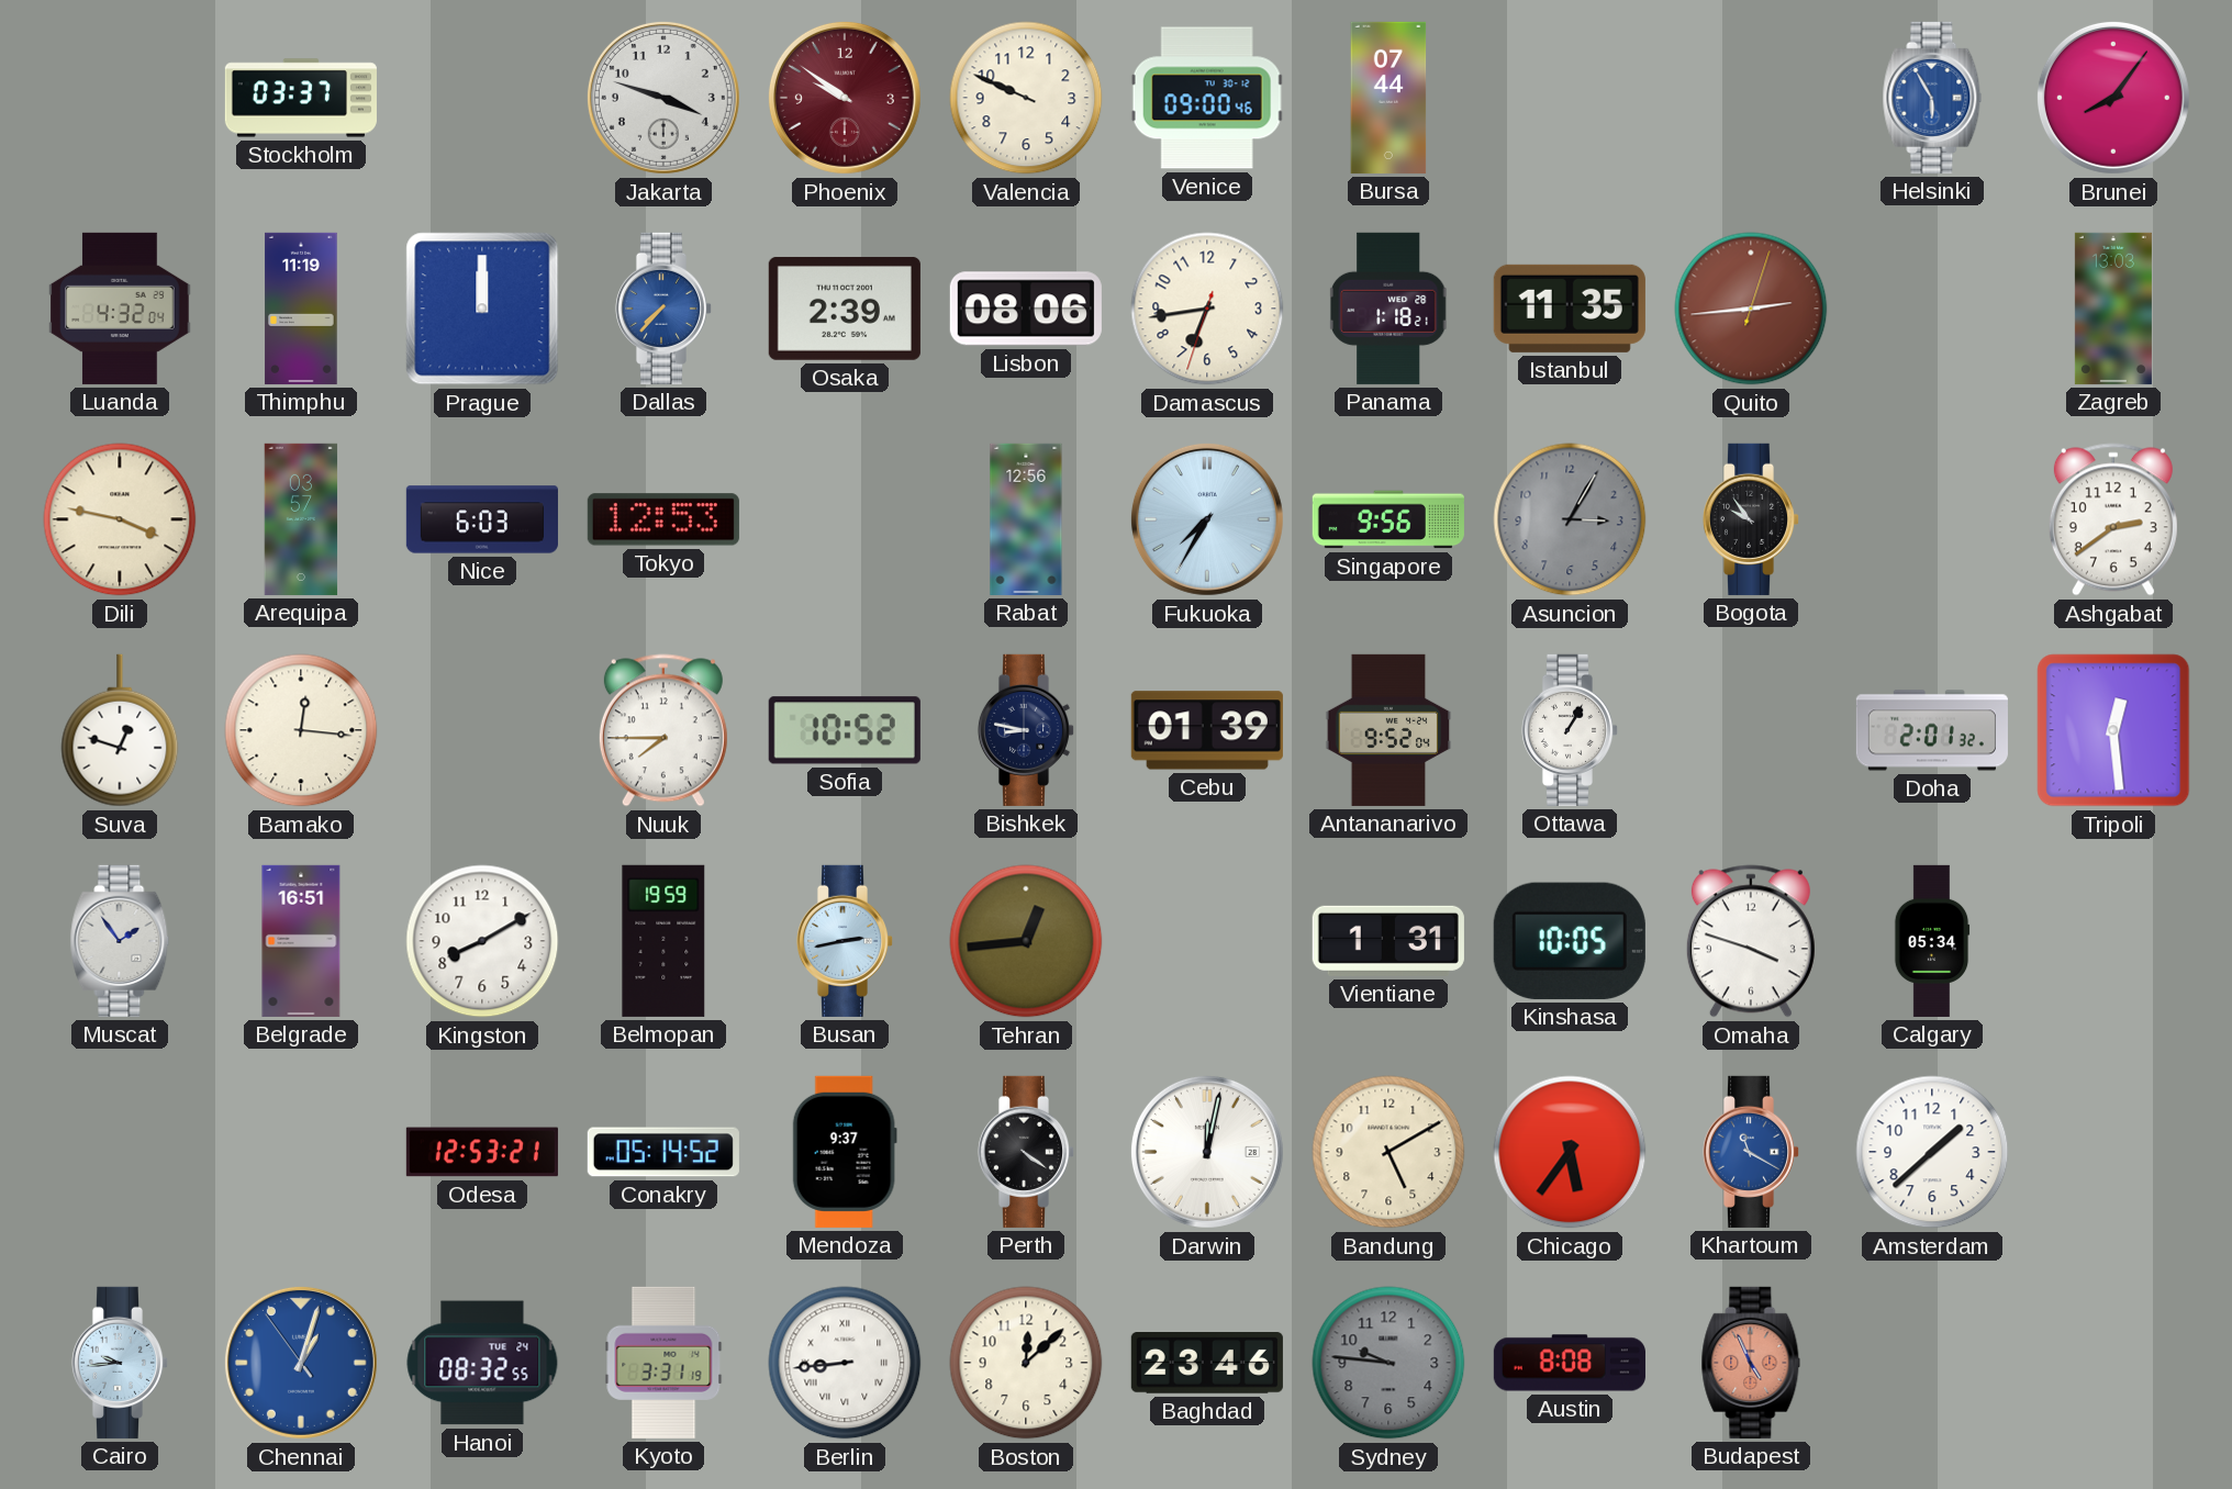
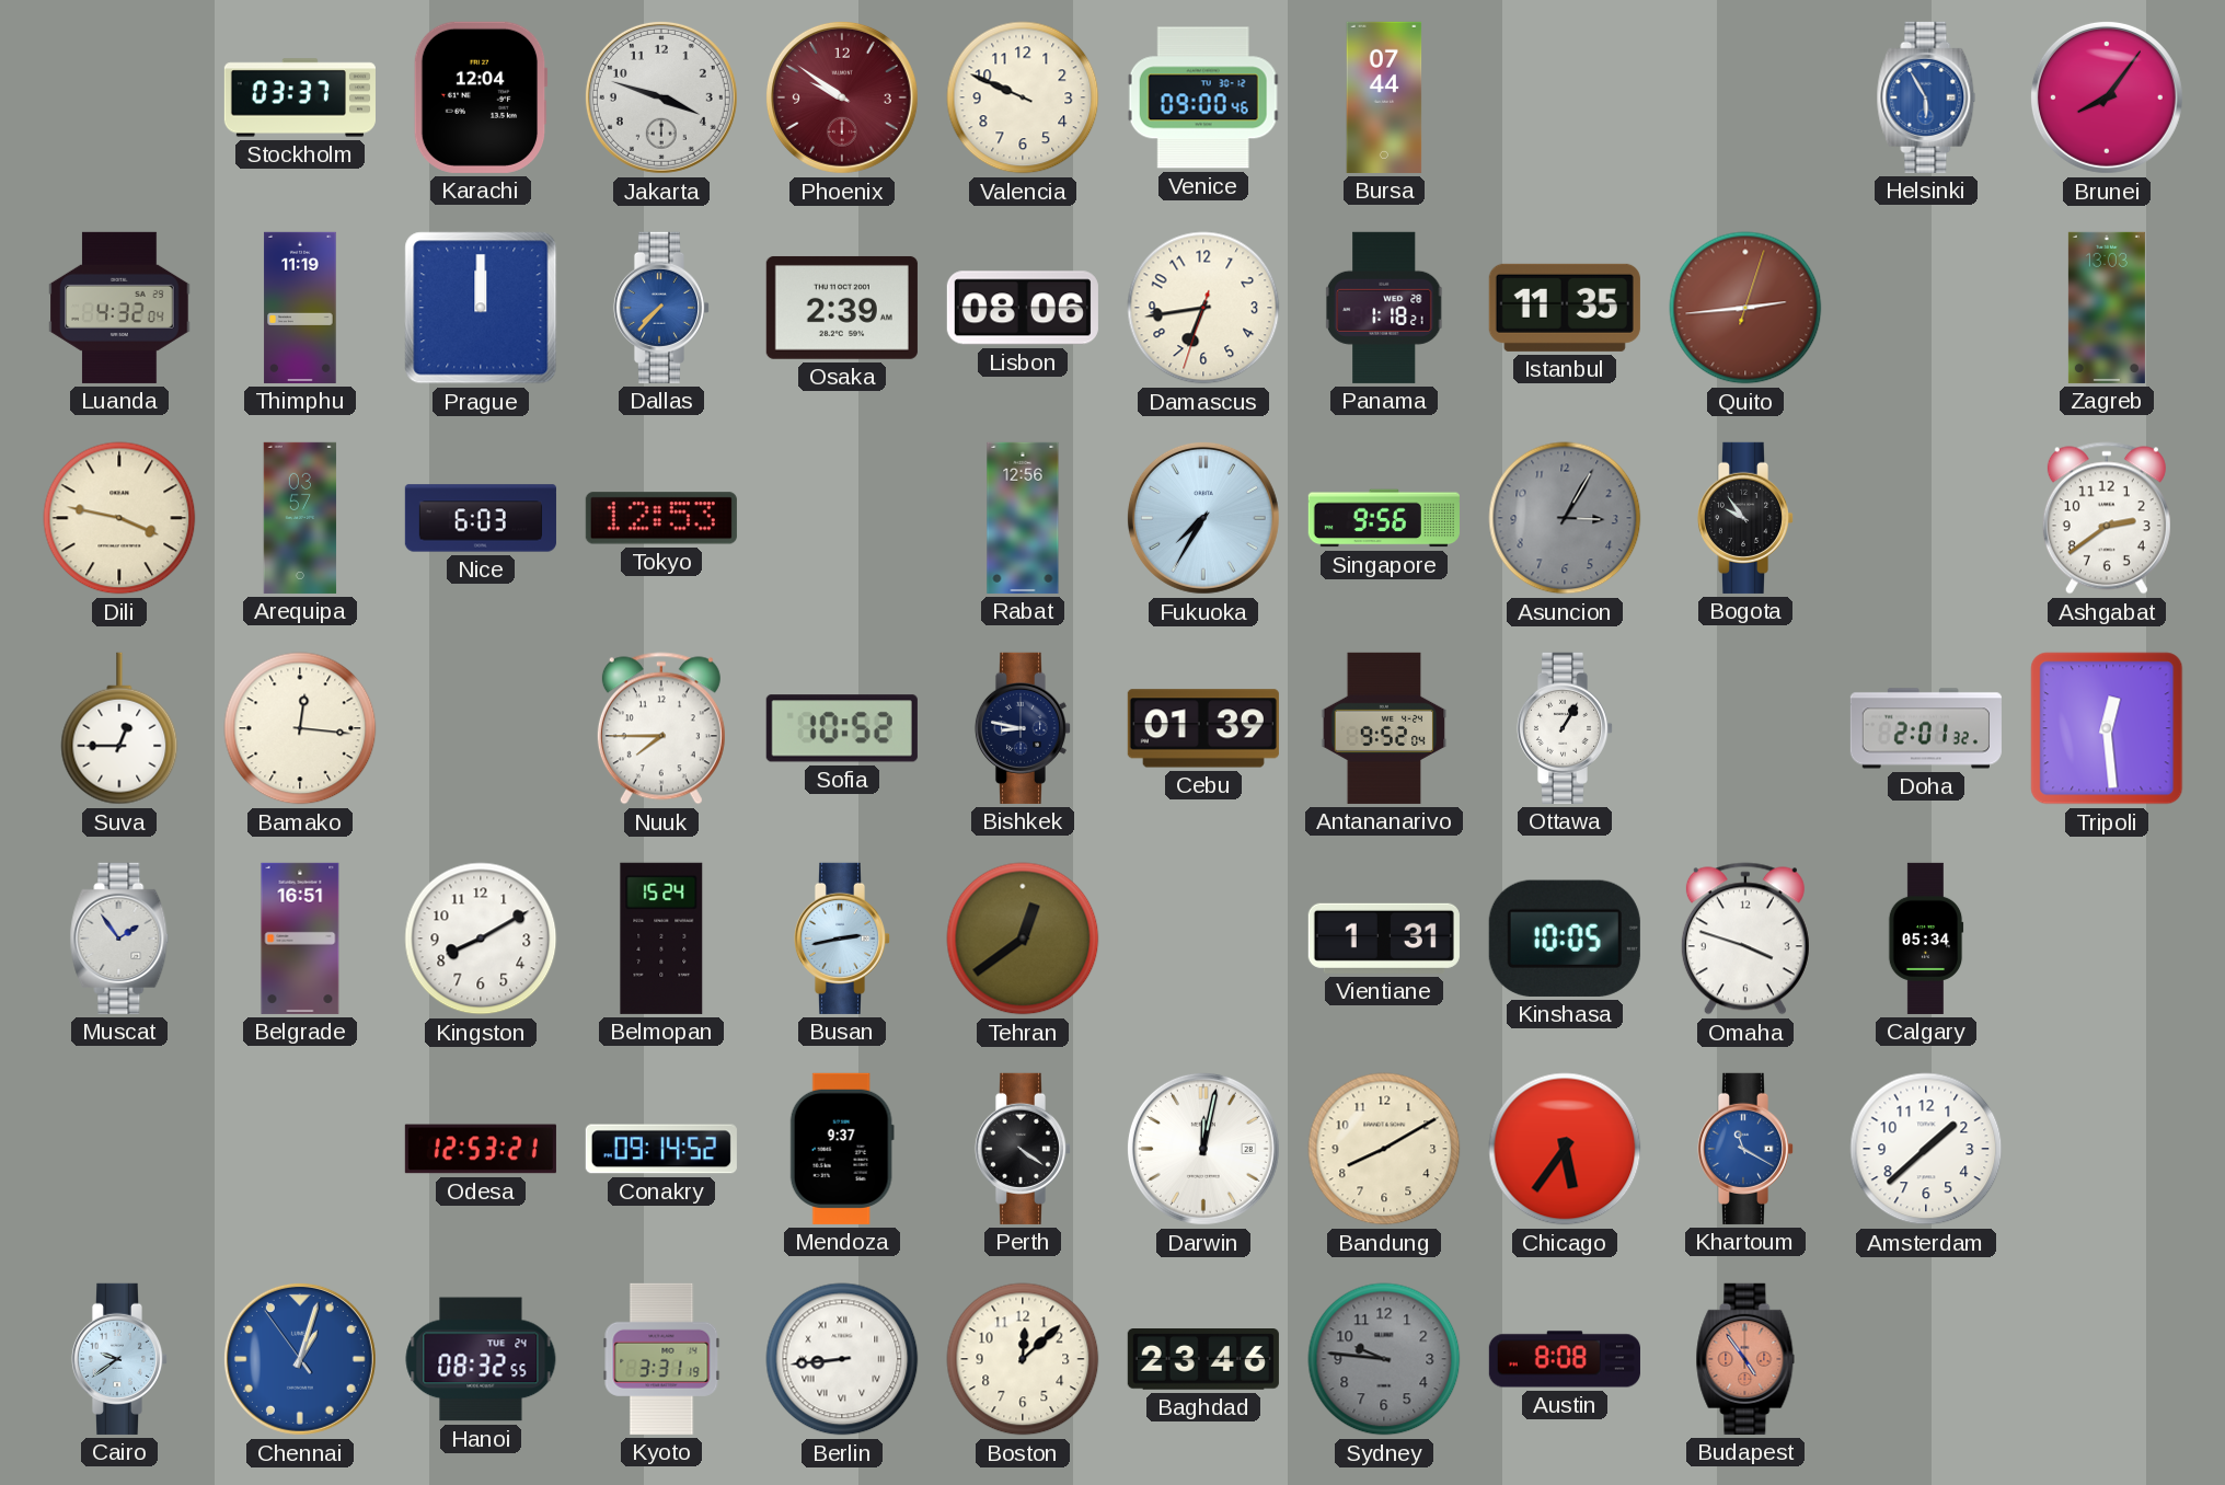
Karachi: none -> 12:04
Suva: 12:48 -> 12:45
Belmopan: 19:59 -> 15:24
Tehran: 12:44 -> 12:39
Conakry: 05:14 -> 09:14
Bandung: 5:10 -> 8:10
Cairo: 9:44 -> 9:39
Budapest: 4:56 -> 4:54
